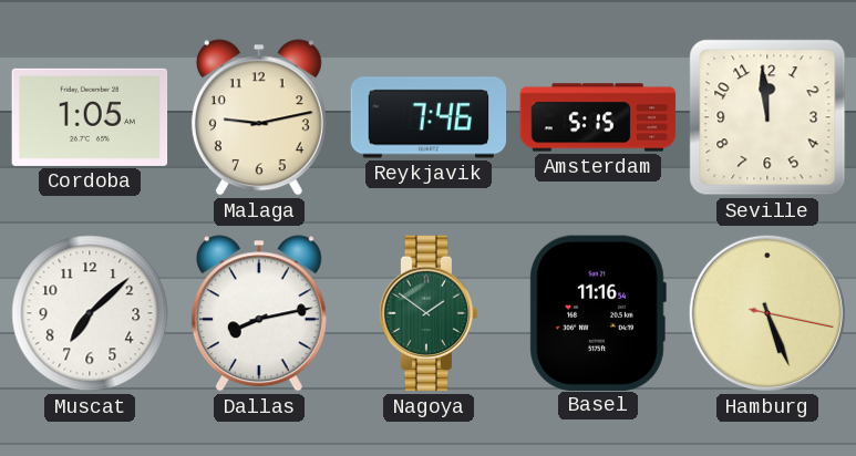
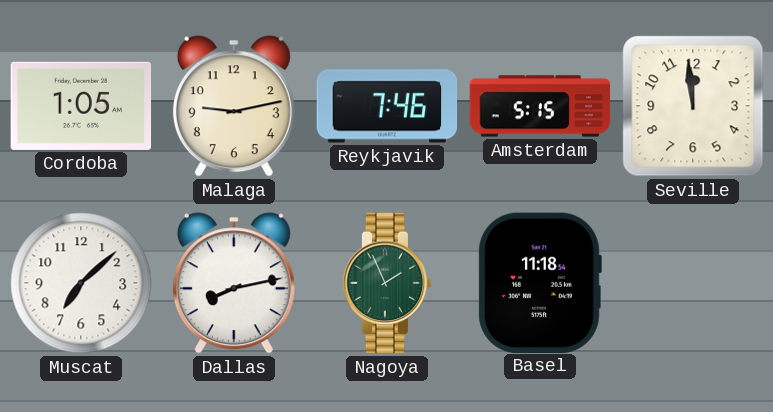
Nagoya: 1:51 -> 1:56
Basel: 11:16 -> 11:18
Hamburg: 5:26 -> none
